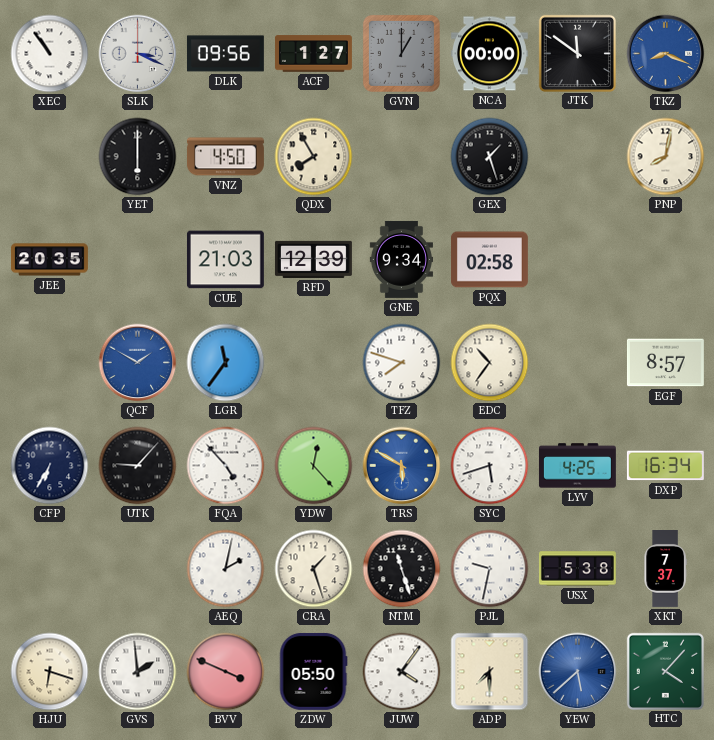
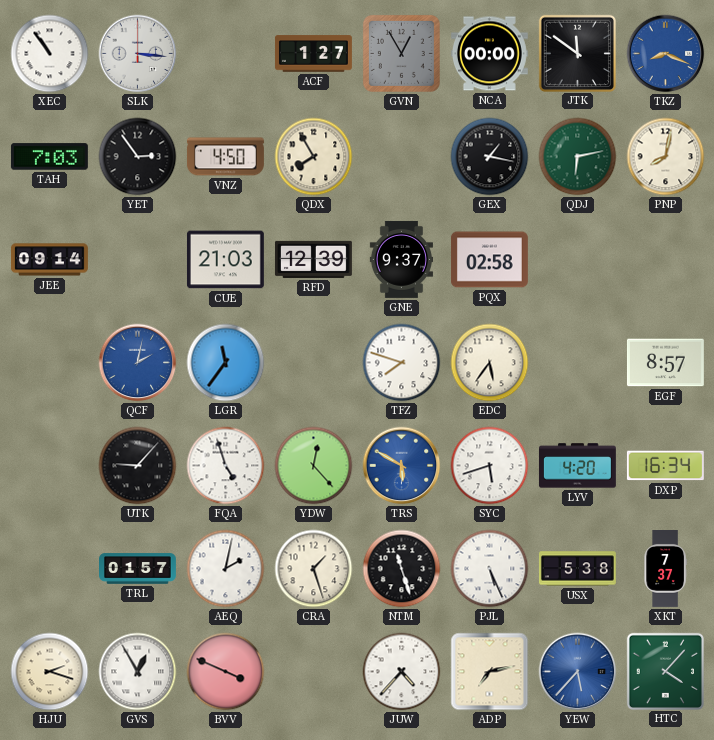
SLK: 3:19 -> 3:16
DLK: 09:56 -> none
GVN: 1:00 -> 12:55
TAH: none -> 7:03
YET: 6:00 -> 2:54
GEX: 1:27 -> 1:17
QDJ: none -> 6:13
JEE: 20:35 -> 09:14
GNE: 9:34 -> 9:37
QCF: 1:50 -> 2:02
EDC: 10:36 -> 5:36
CFP: 6:35 -> none
FQA: 4:53 -> 4:57
LYV: 4:25 -> 4:20
TRL: none -> 01:57
PJL: 9:32 -> 5:26
HJU: 6:18 -> 2:18
GVS: 1:59 -> 12:55
ZDW: 05:50 -> none
JUW: 4:06 -> 4:37
ADP: 7:30 -> 7:13
YEW: 5:38 -> 5:37
